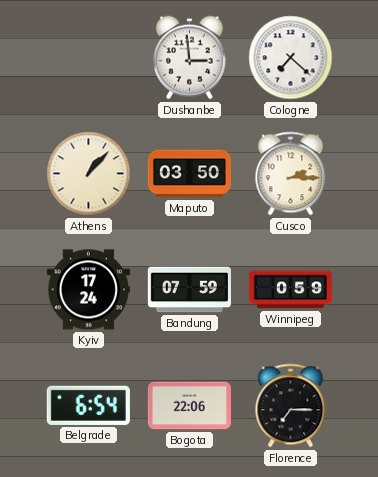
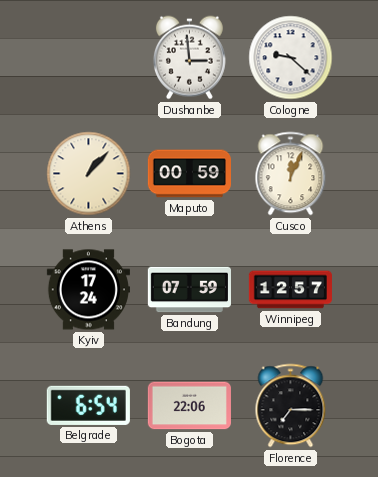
Cologne: 7:22 -> 9:22
Maputo: 03:50 -> 00:59
Cusco: 2:15 -> 12:04
Winnipeg: 0:59 -> 12:57
